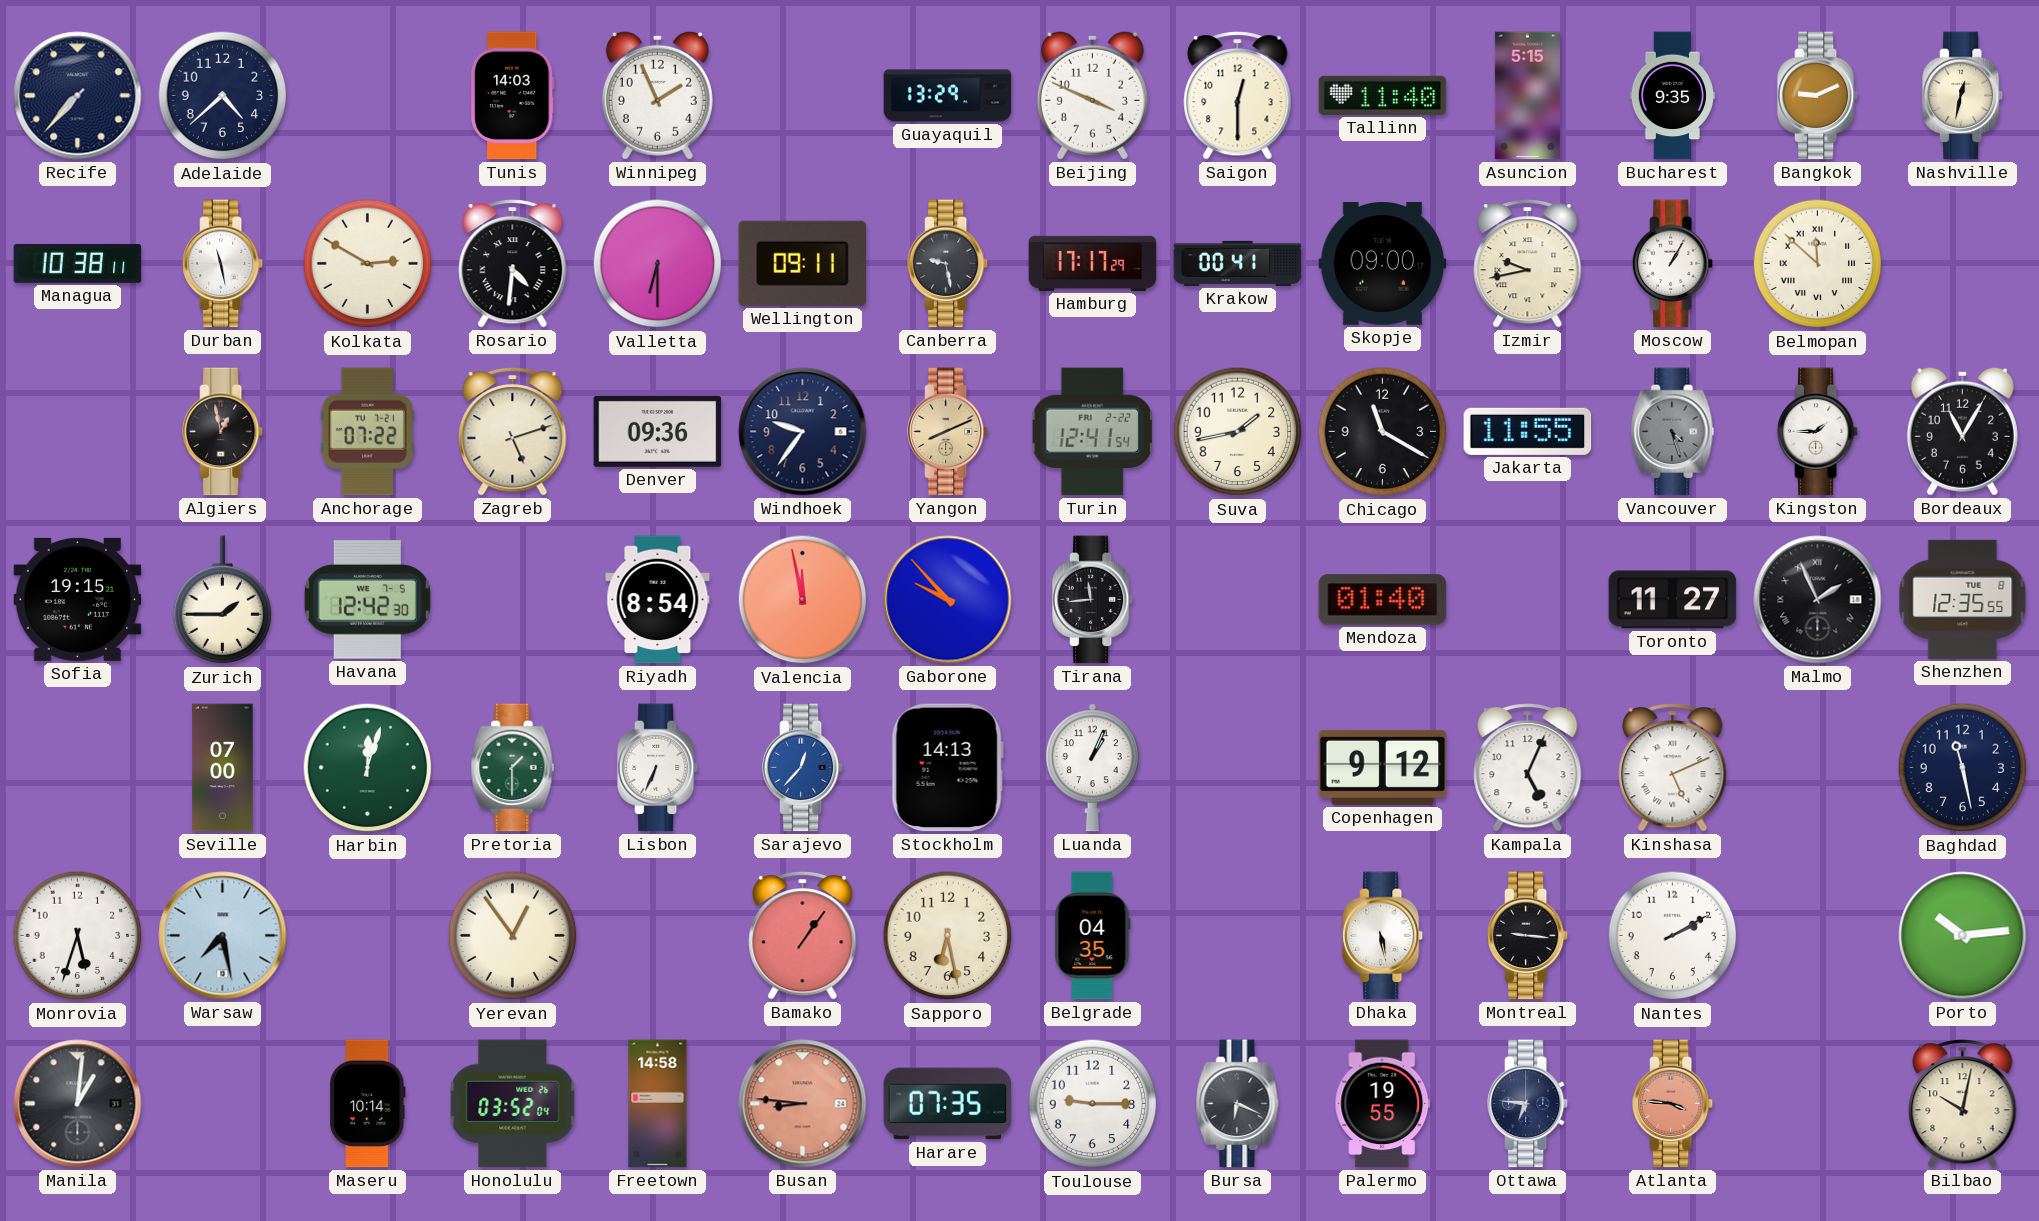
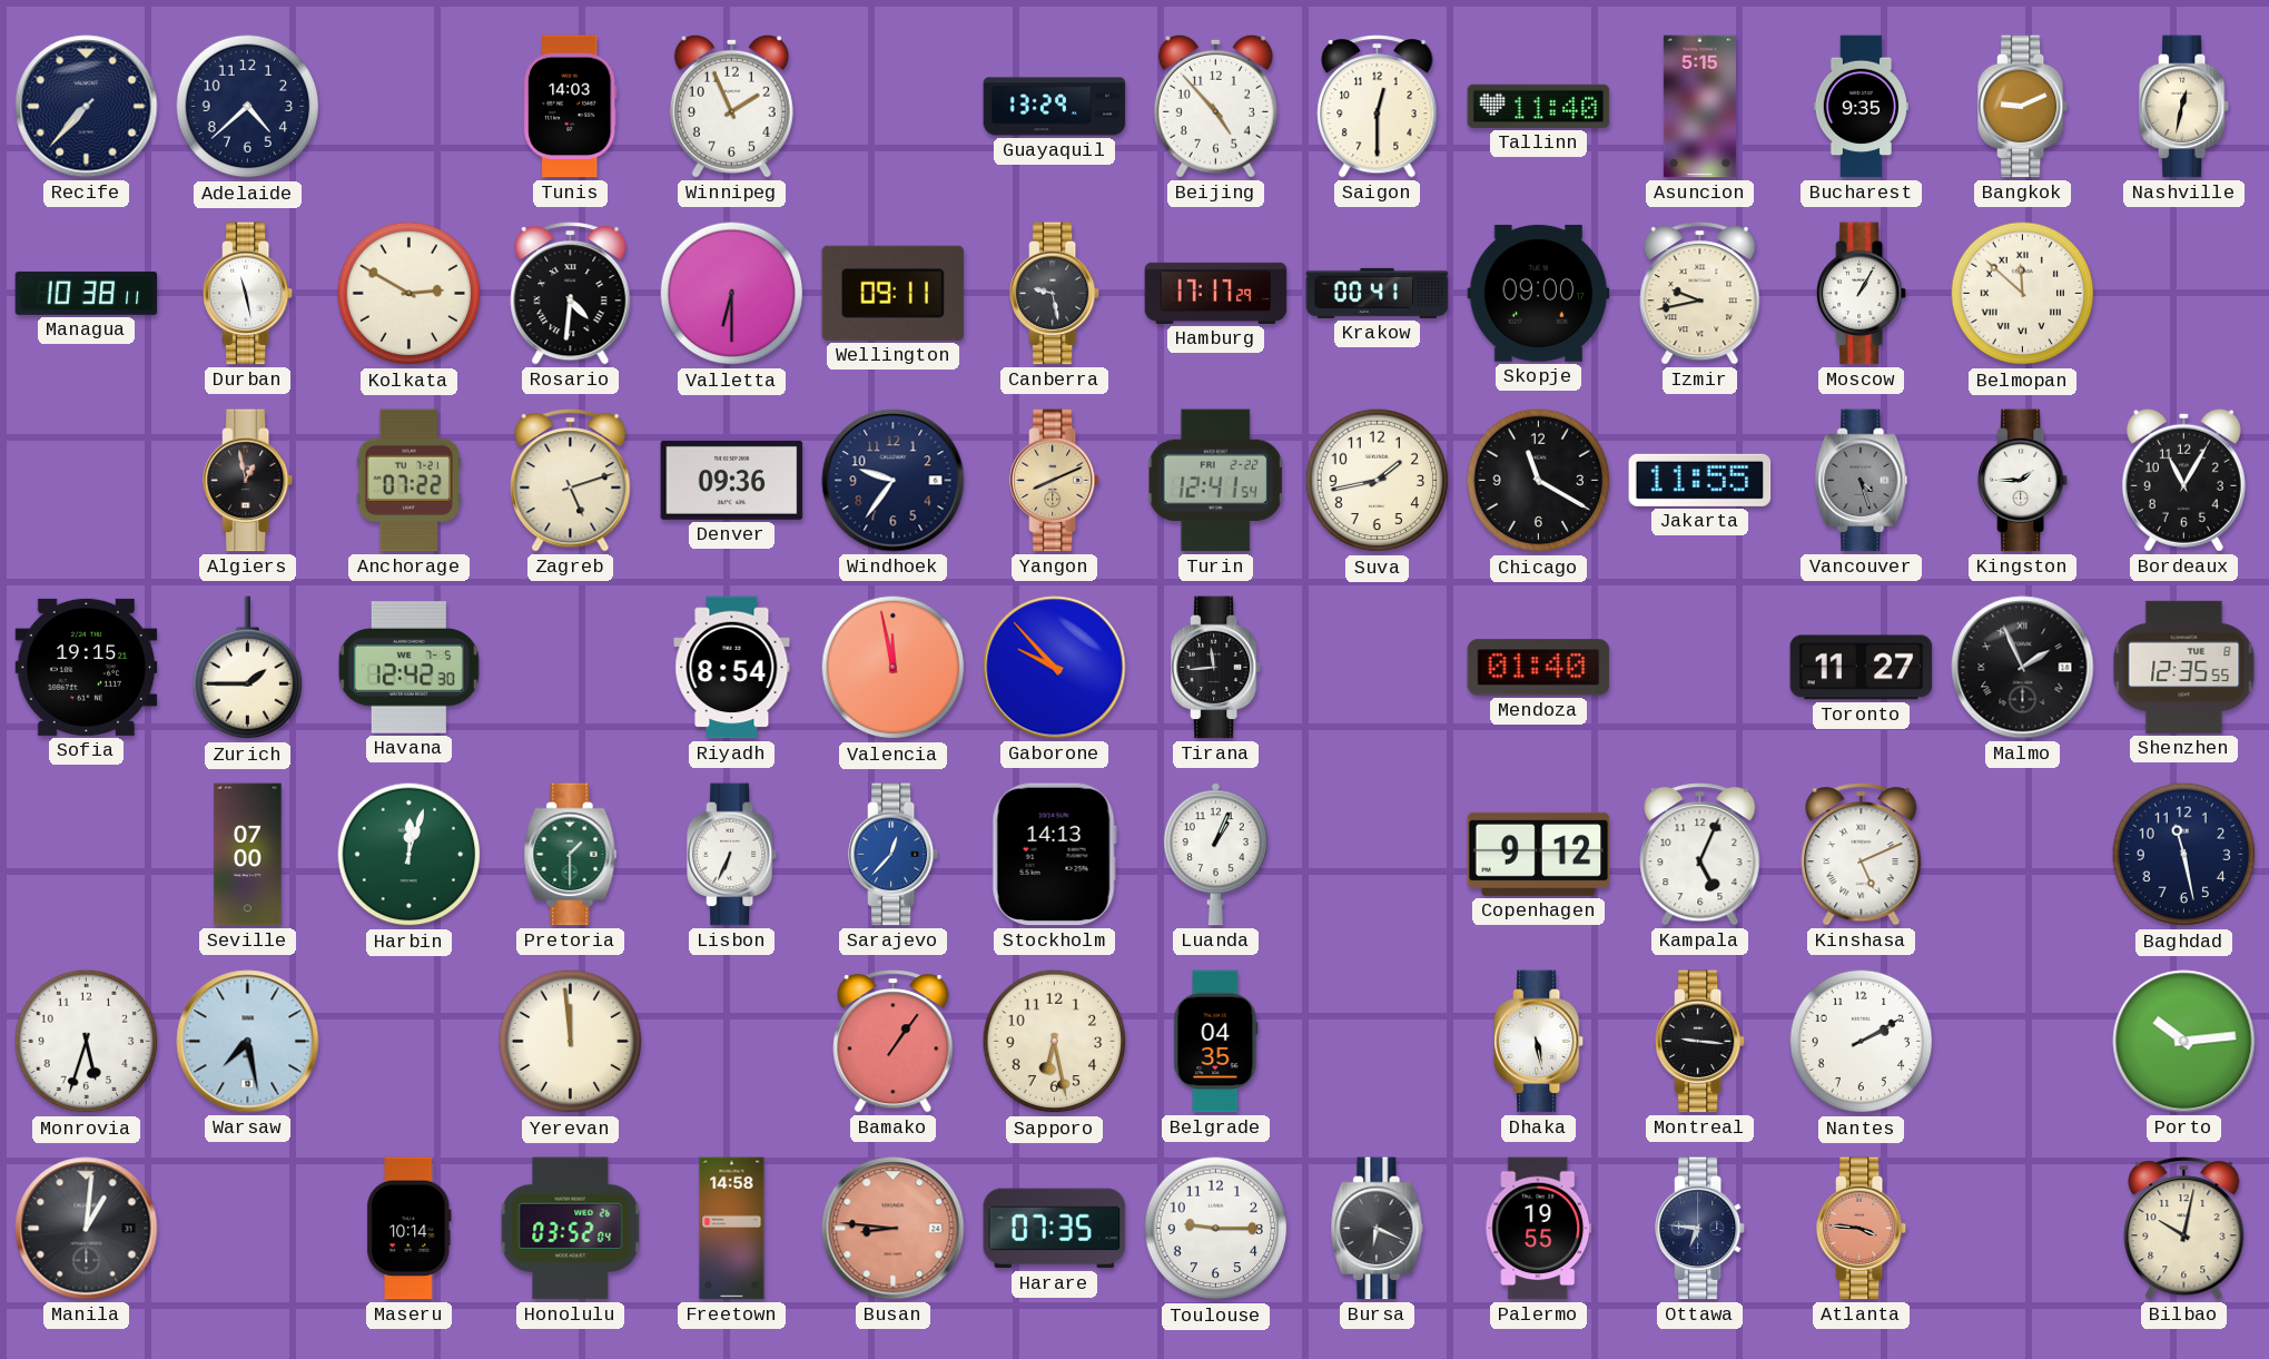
Beijing: 3:49 -> 4:53
Yerevan: 12:54 -> 11:59
